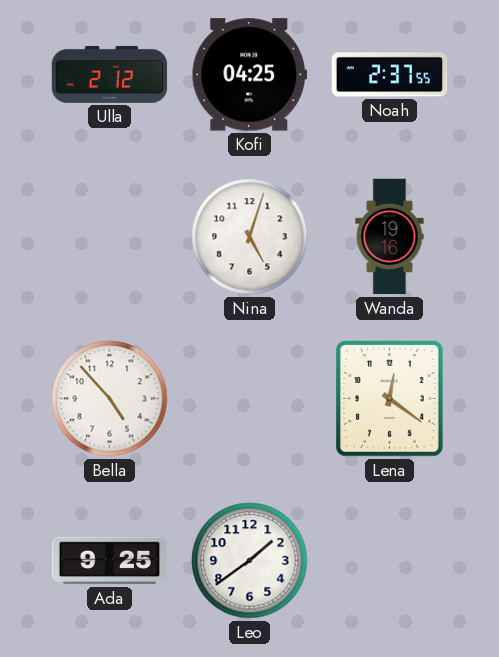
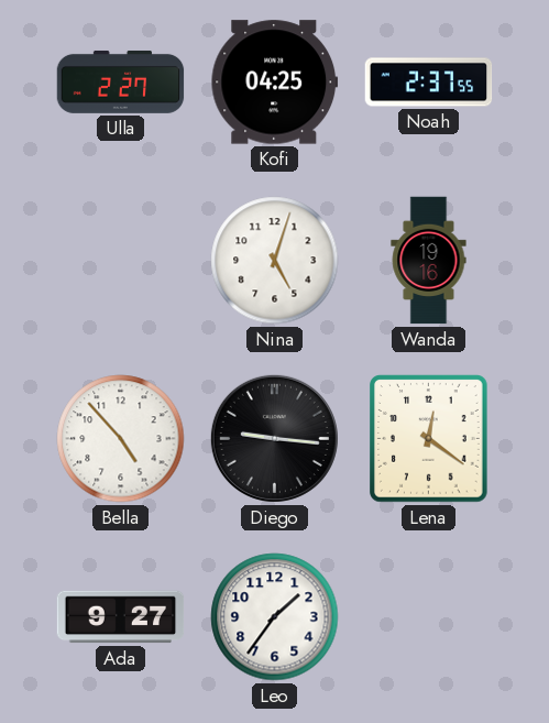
Ulla: 2:12 -> 2:27
Diego: none -> 9:16
Ada: 9:25 -> 9:27
Leo: 1:39 -> 1:36
